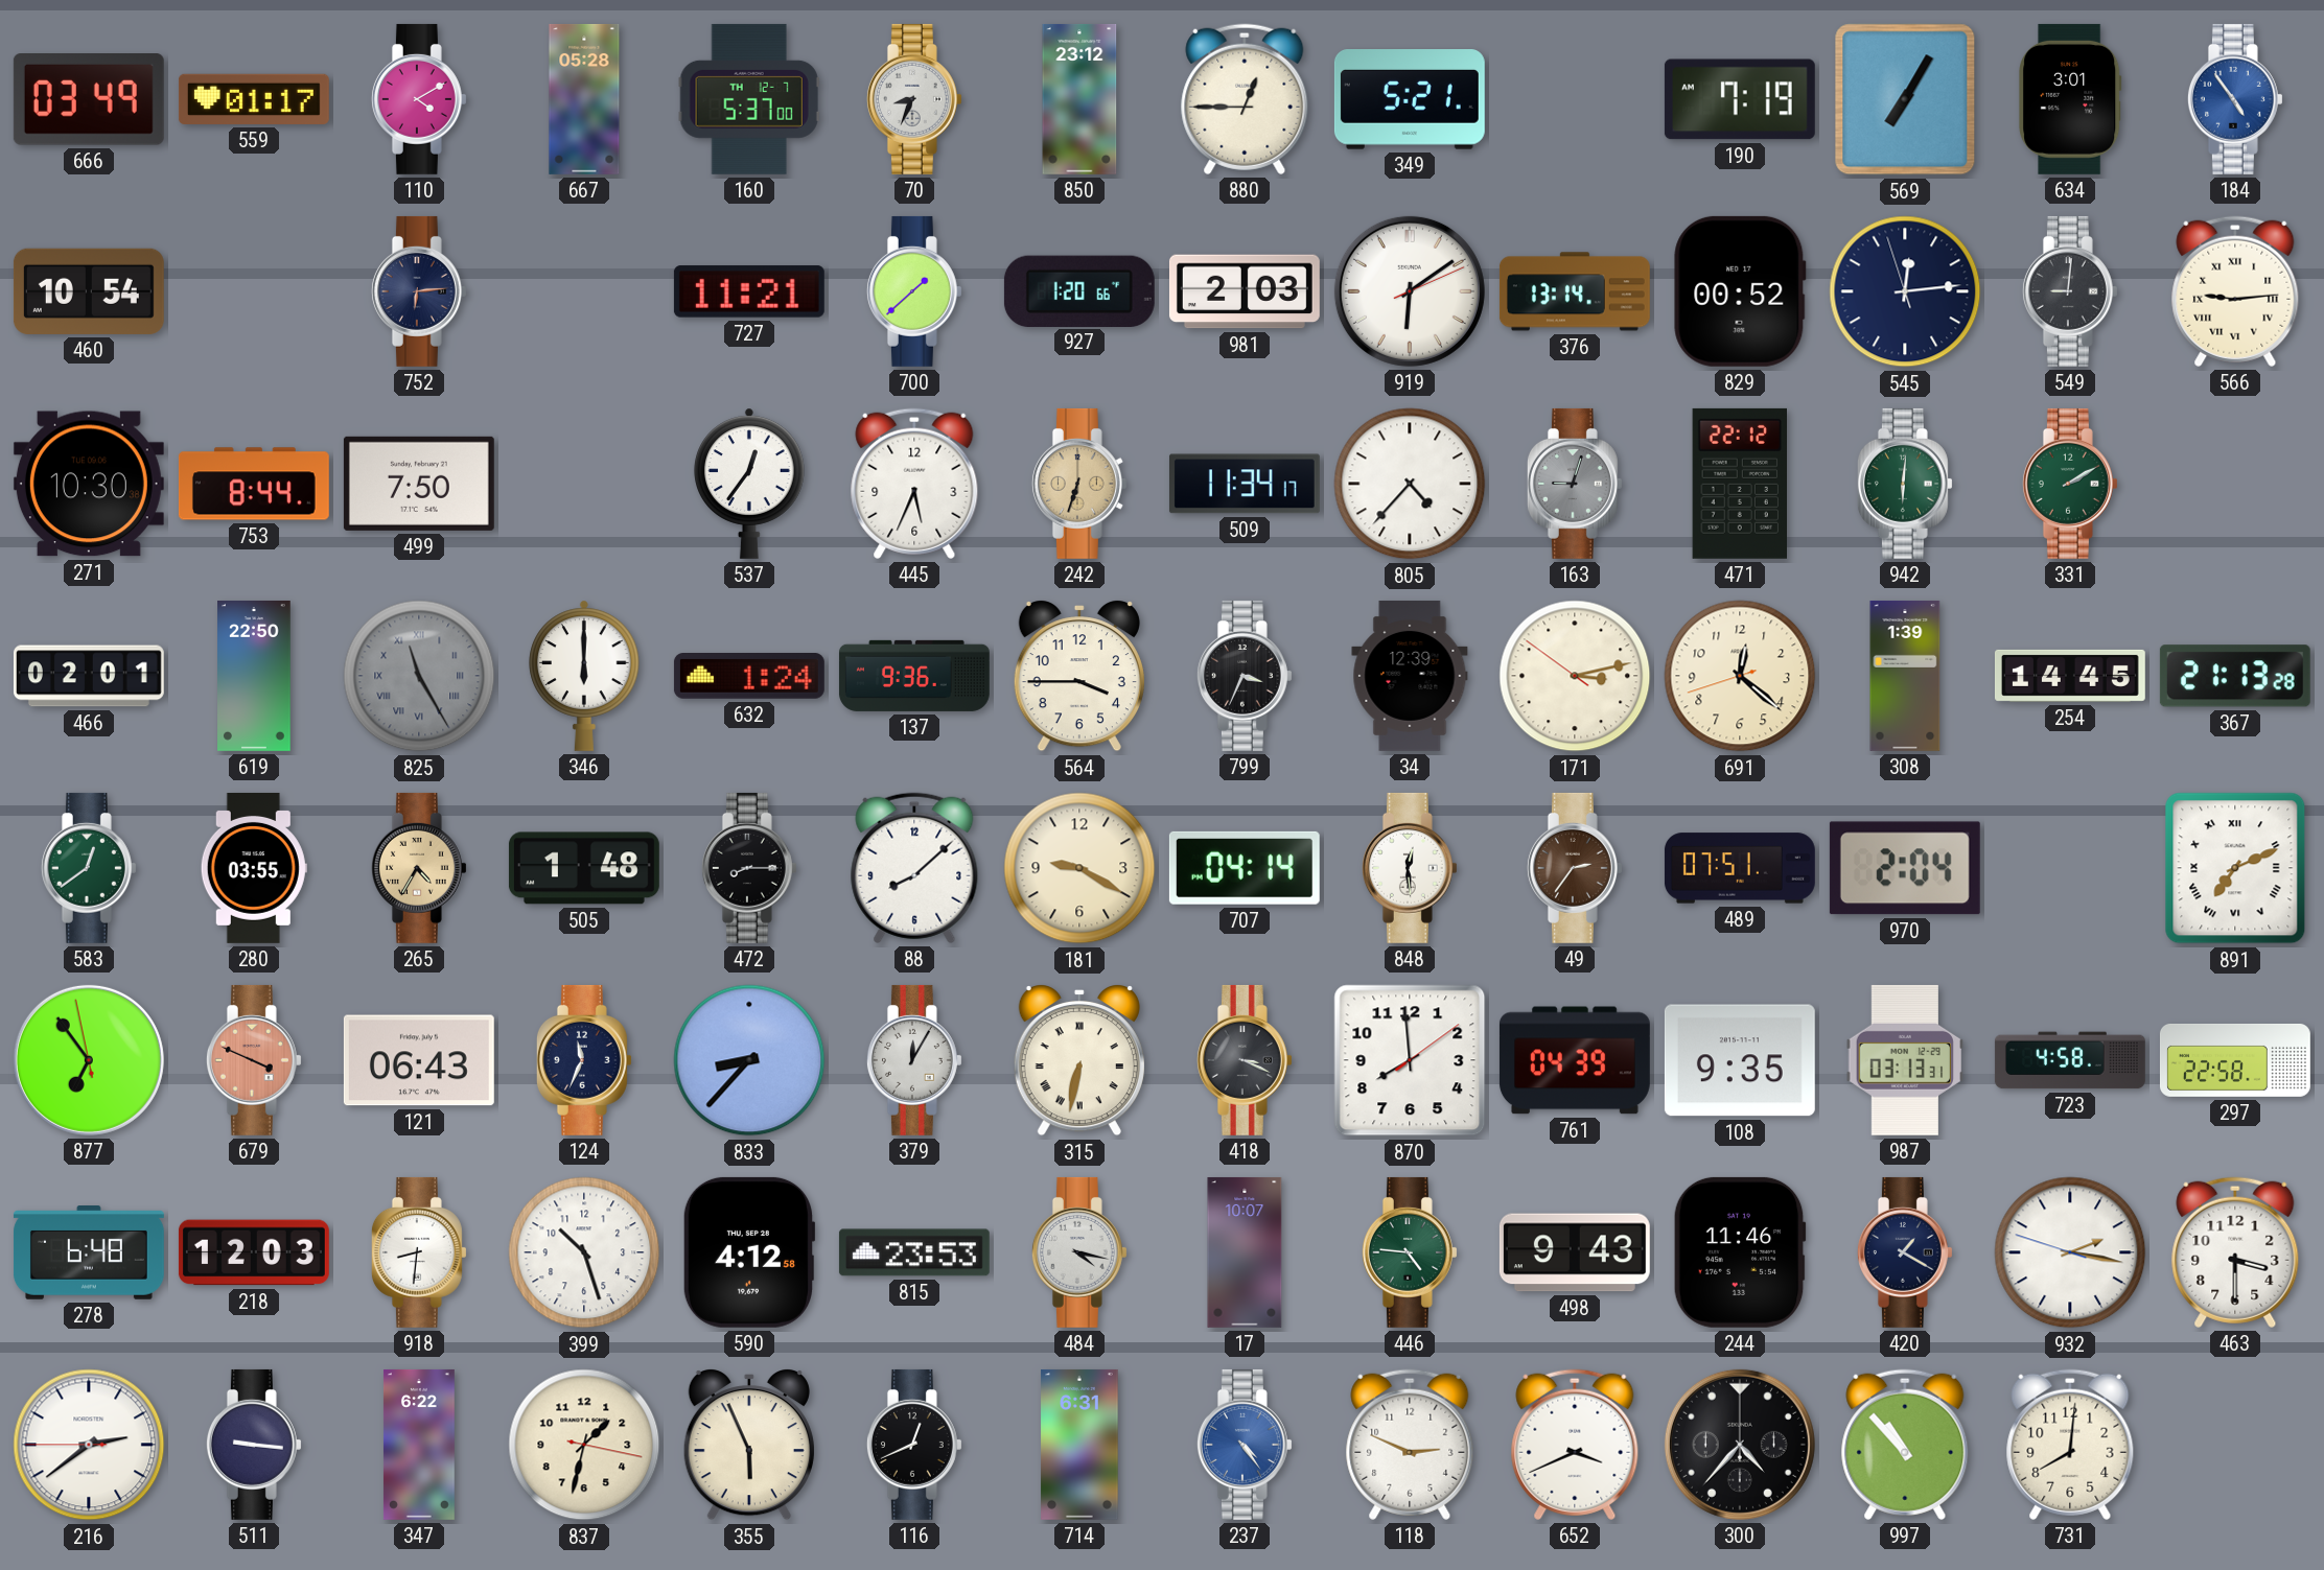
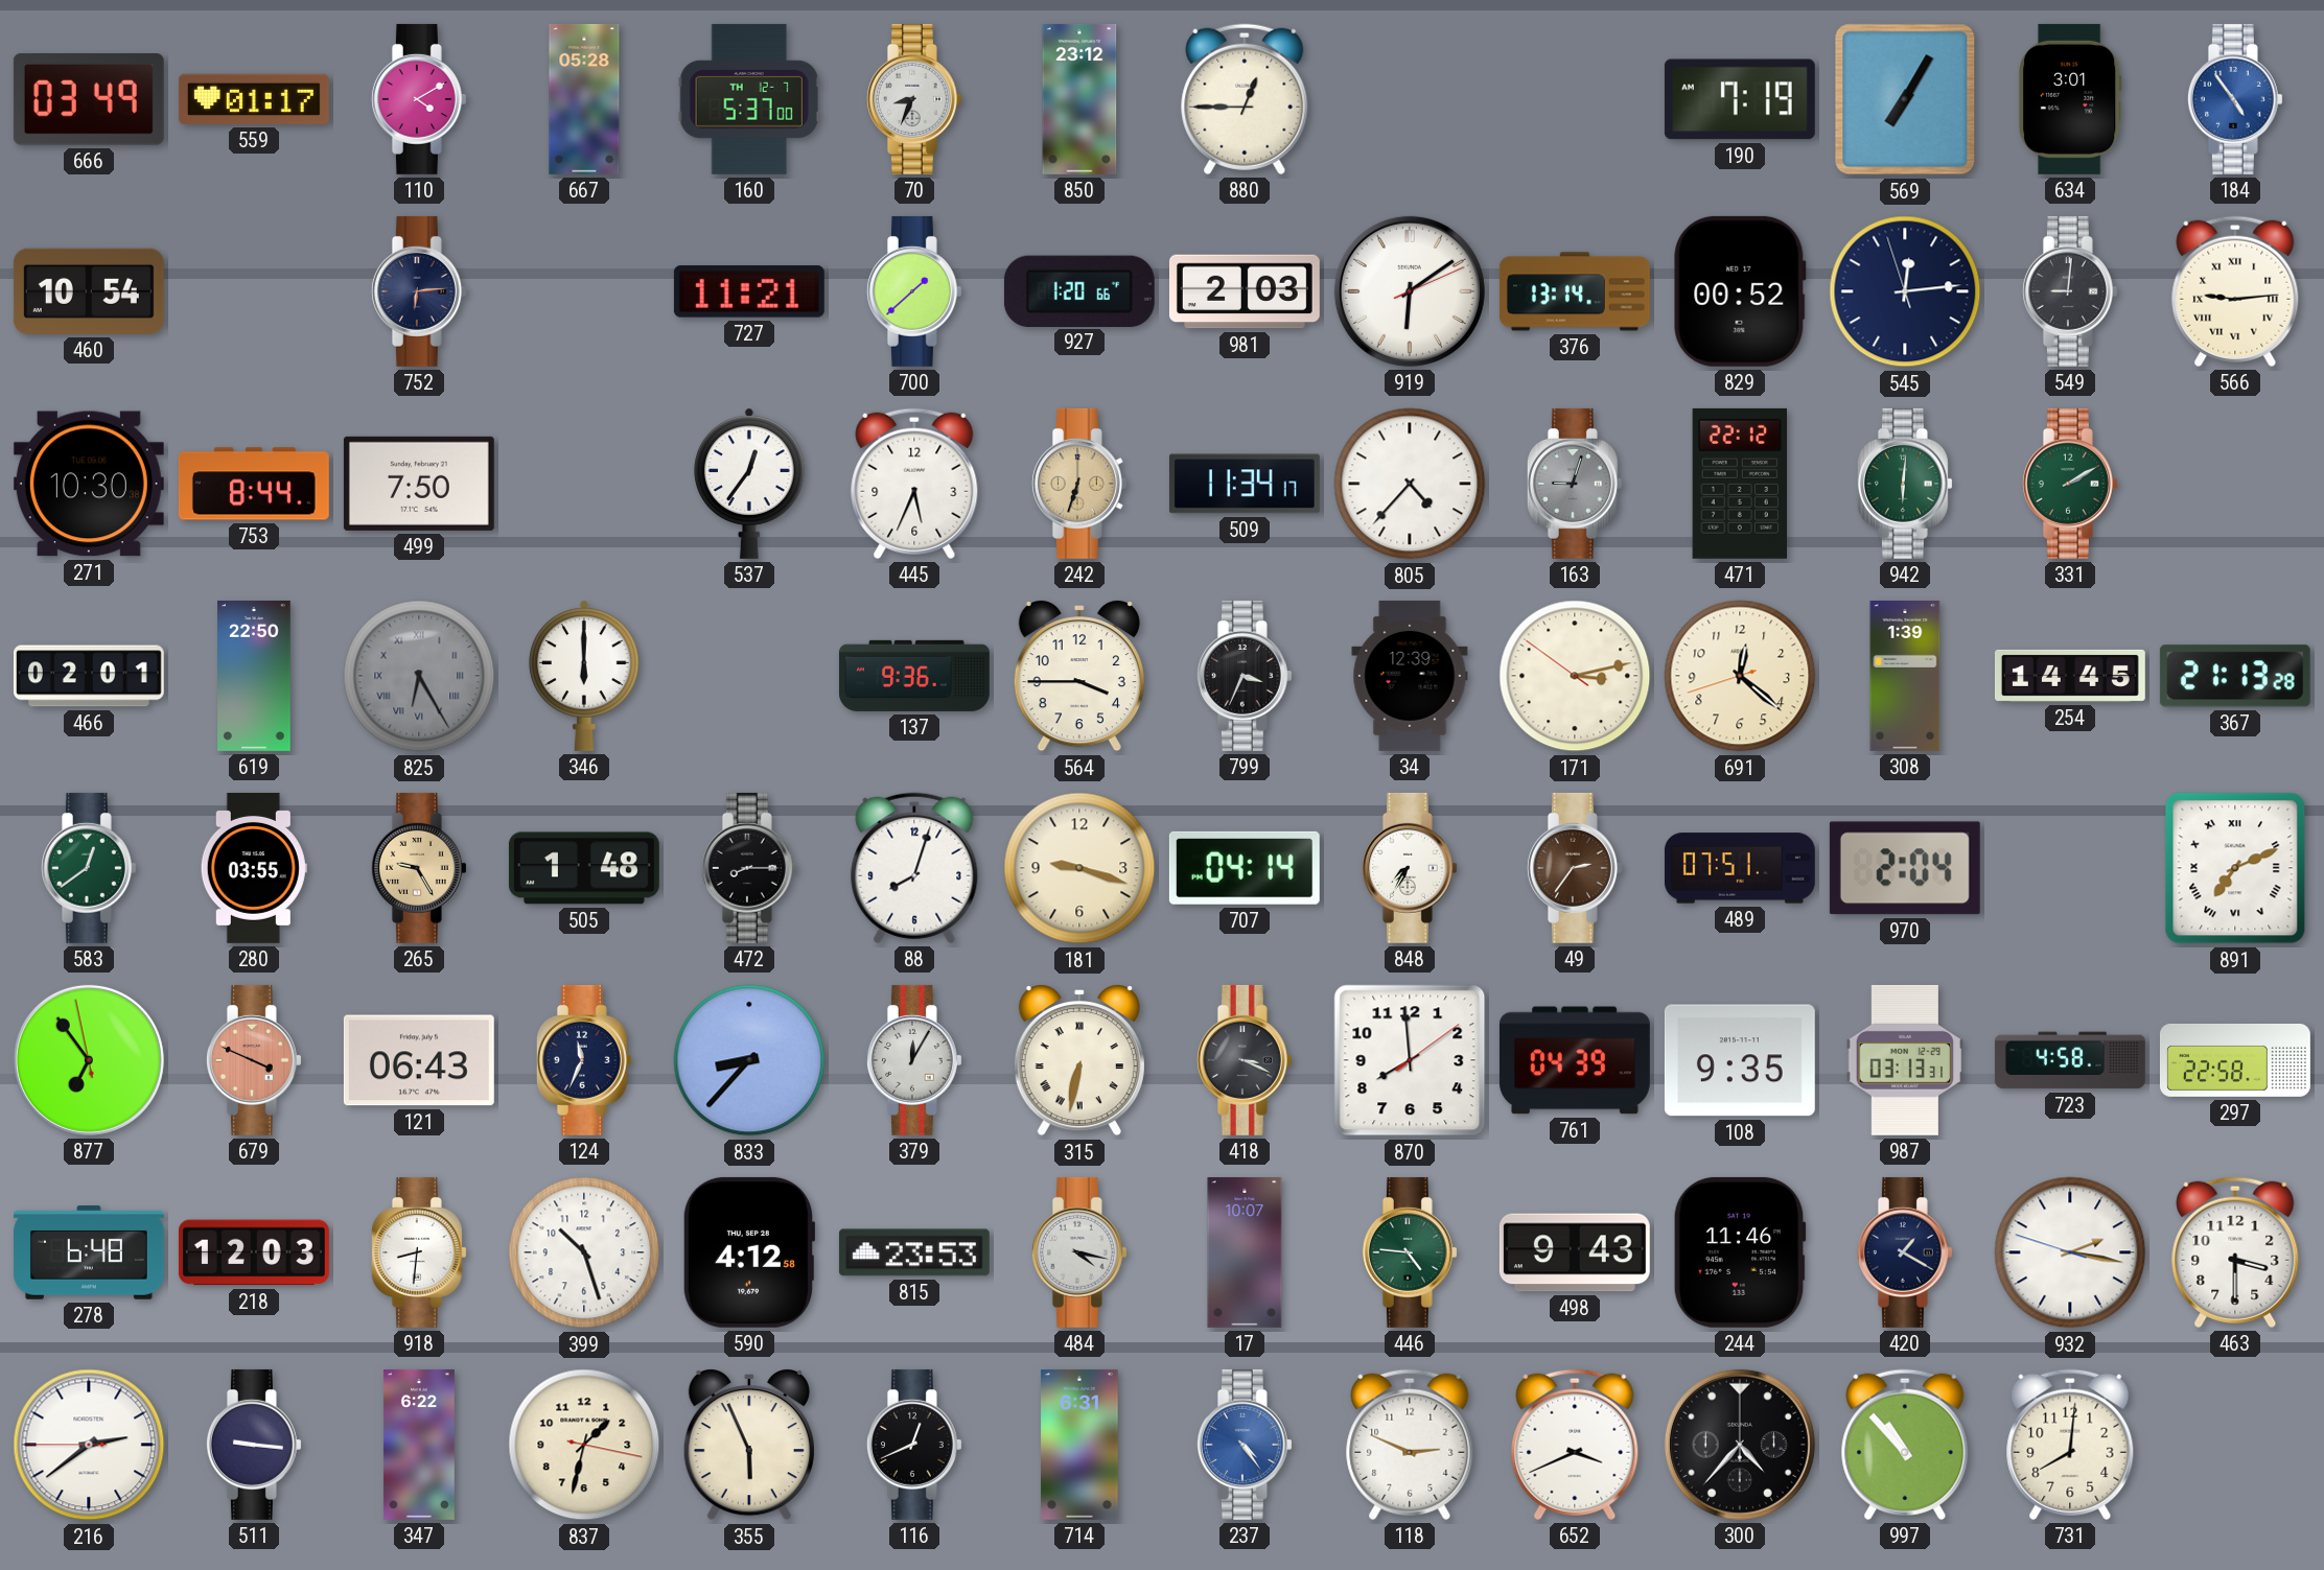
349: 5:21 -> none
825: 11:25 -> 6:25
632: 1:24 -> none
265: 4:35 -> 9:25
88: 8:08 -> 8:03
181: 9:20 -> 9:18
848: 12:29 -> 7:35
